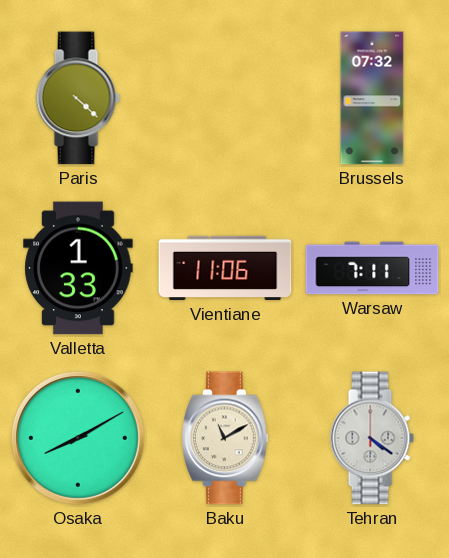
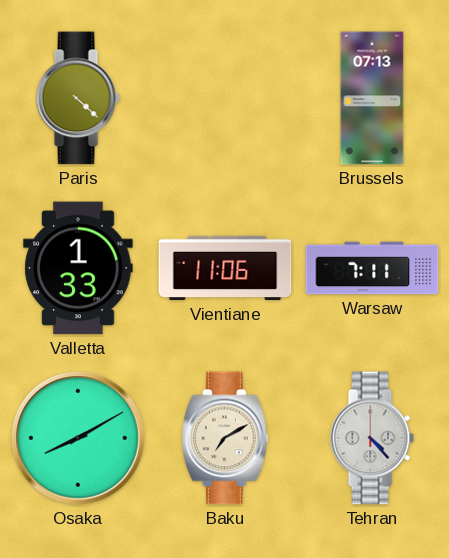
Brussels: 07:32 -> 07:13
Baku: 11:10 -> 7:10
Tehran: 4:21 -> 4:23
